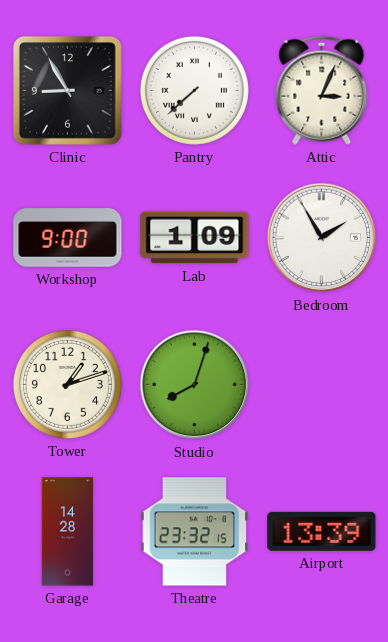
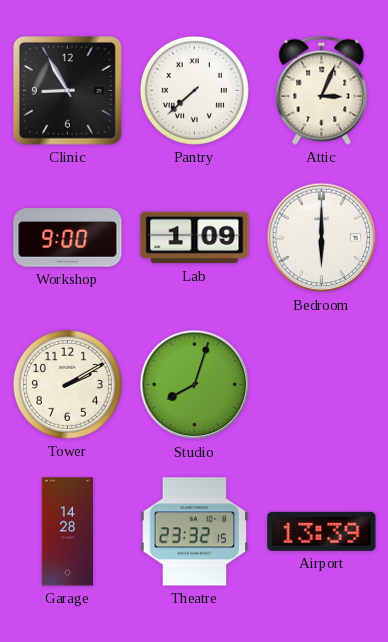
Bedroom: 1:55 -> 6:00
Tower: 1:12 -> 2:10
